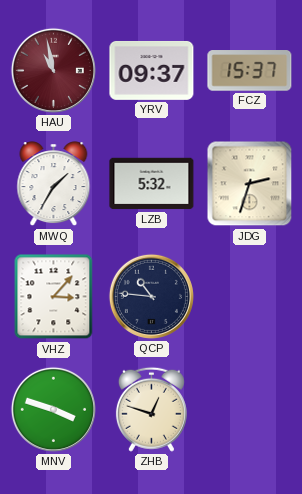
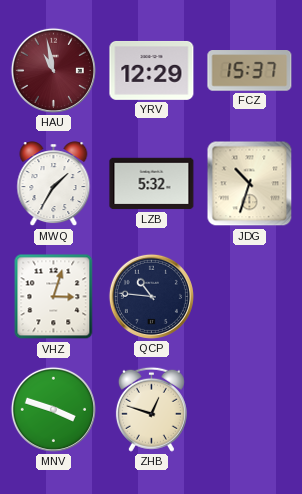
YRV: 09:37 -> 12:29
JDG: 2:33 -> 10:33
VHZ: 3:07 -> 3:03
